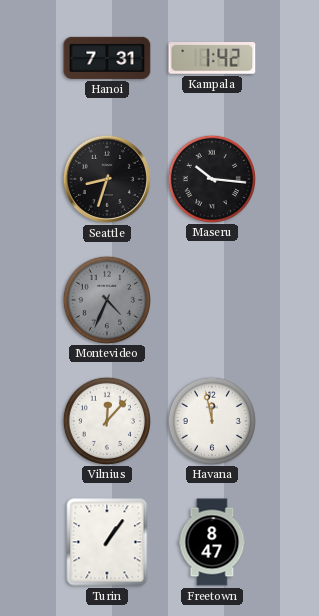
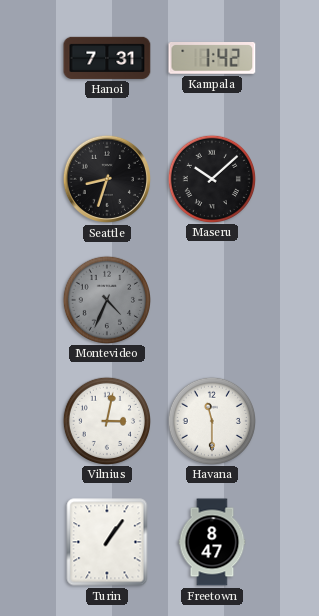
Maseru: 10:16 -> 10:08
Vilnius: 12:07 -> 3:02
Havana: 11:58 -> 11:30
